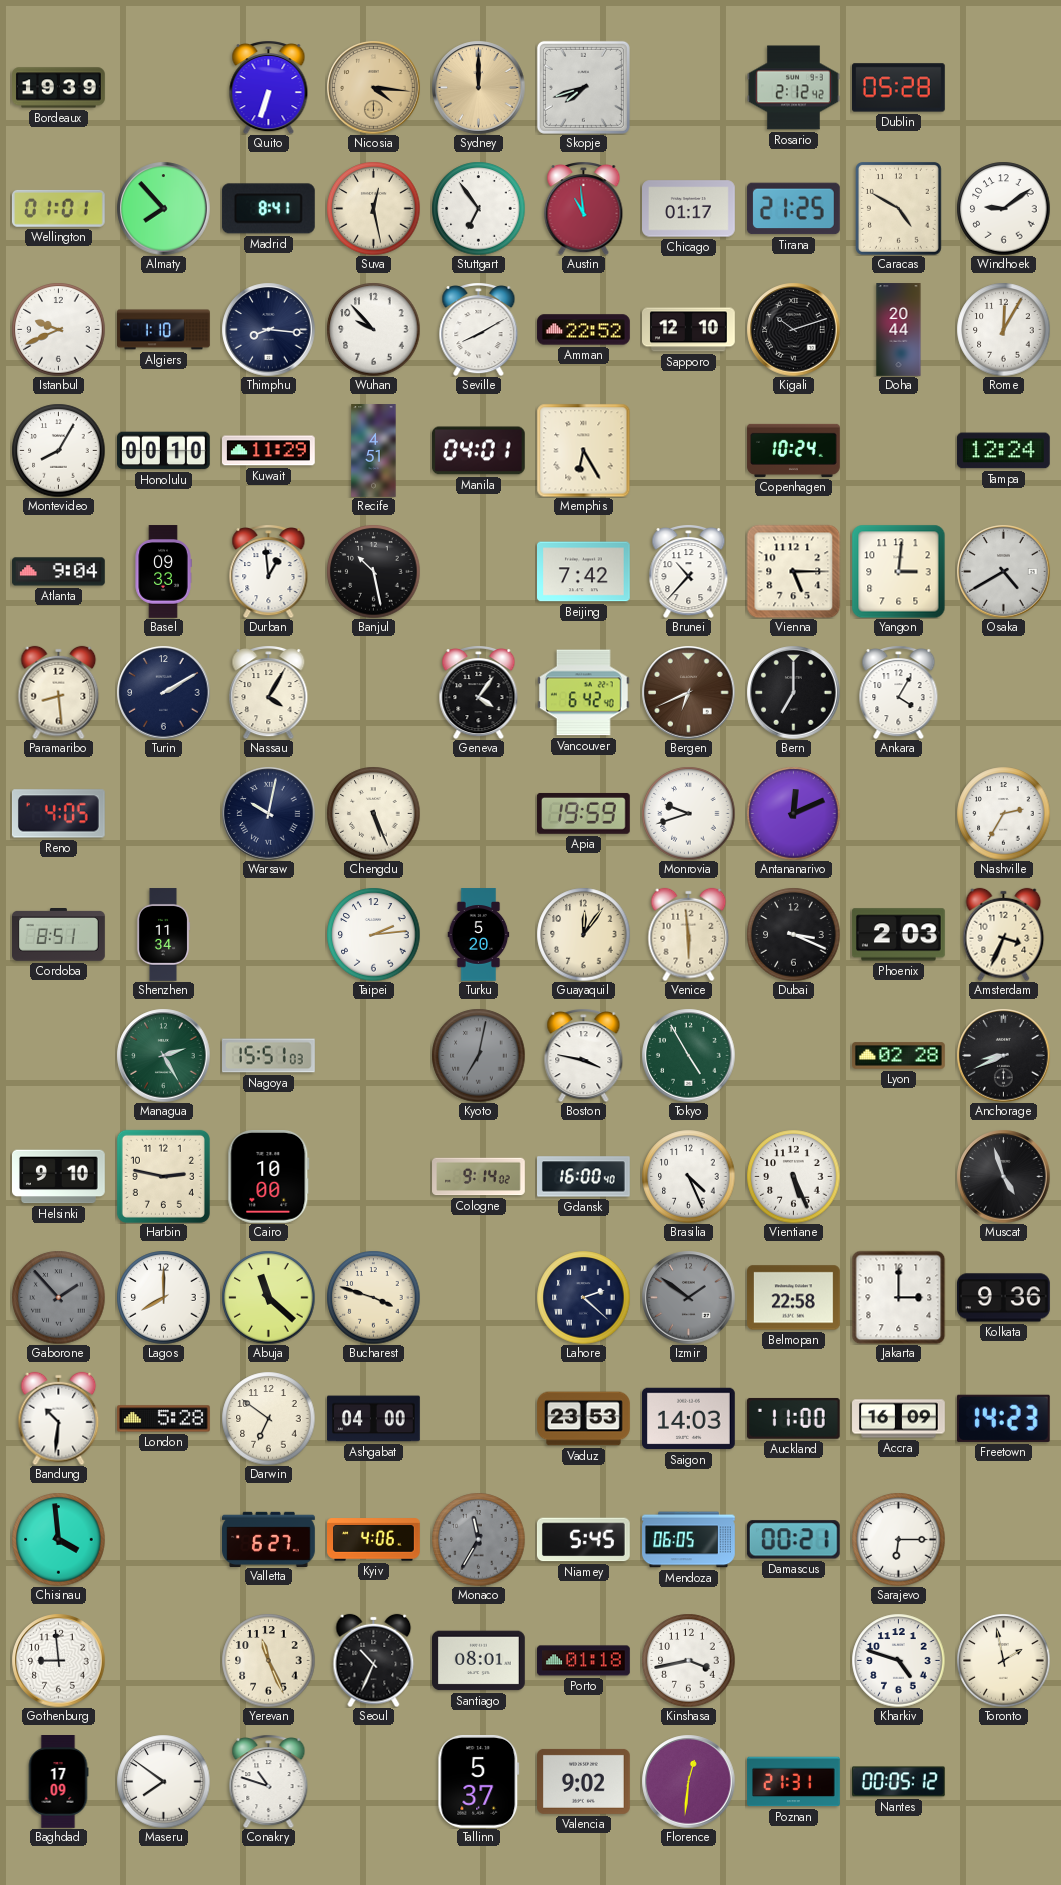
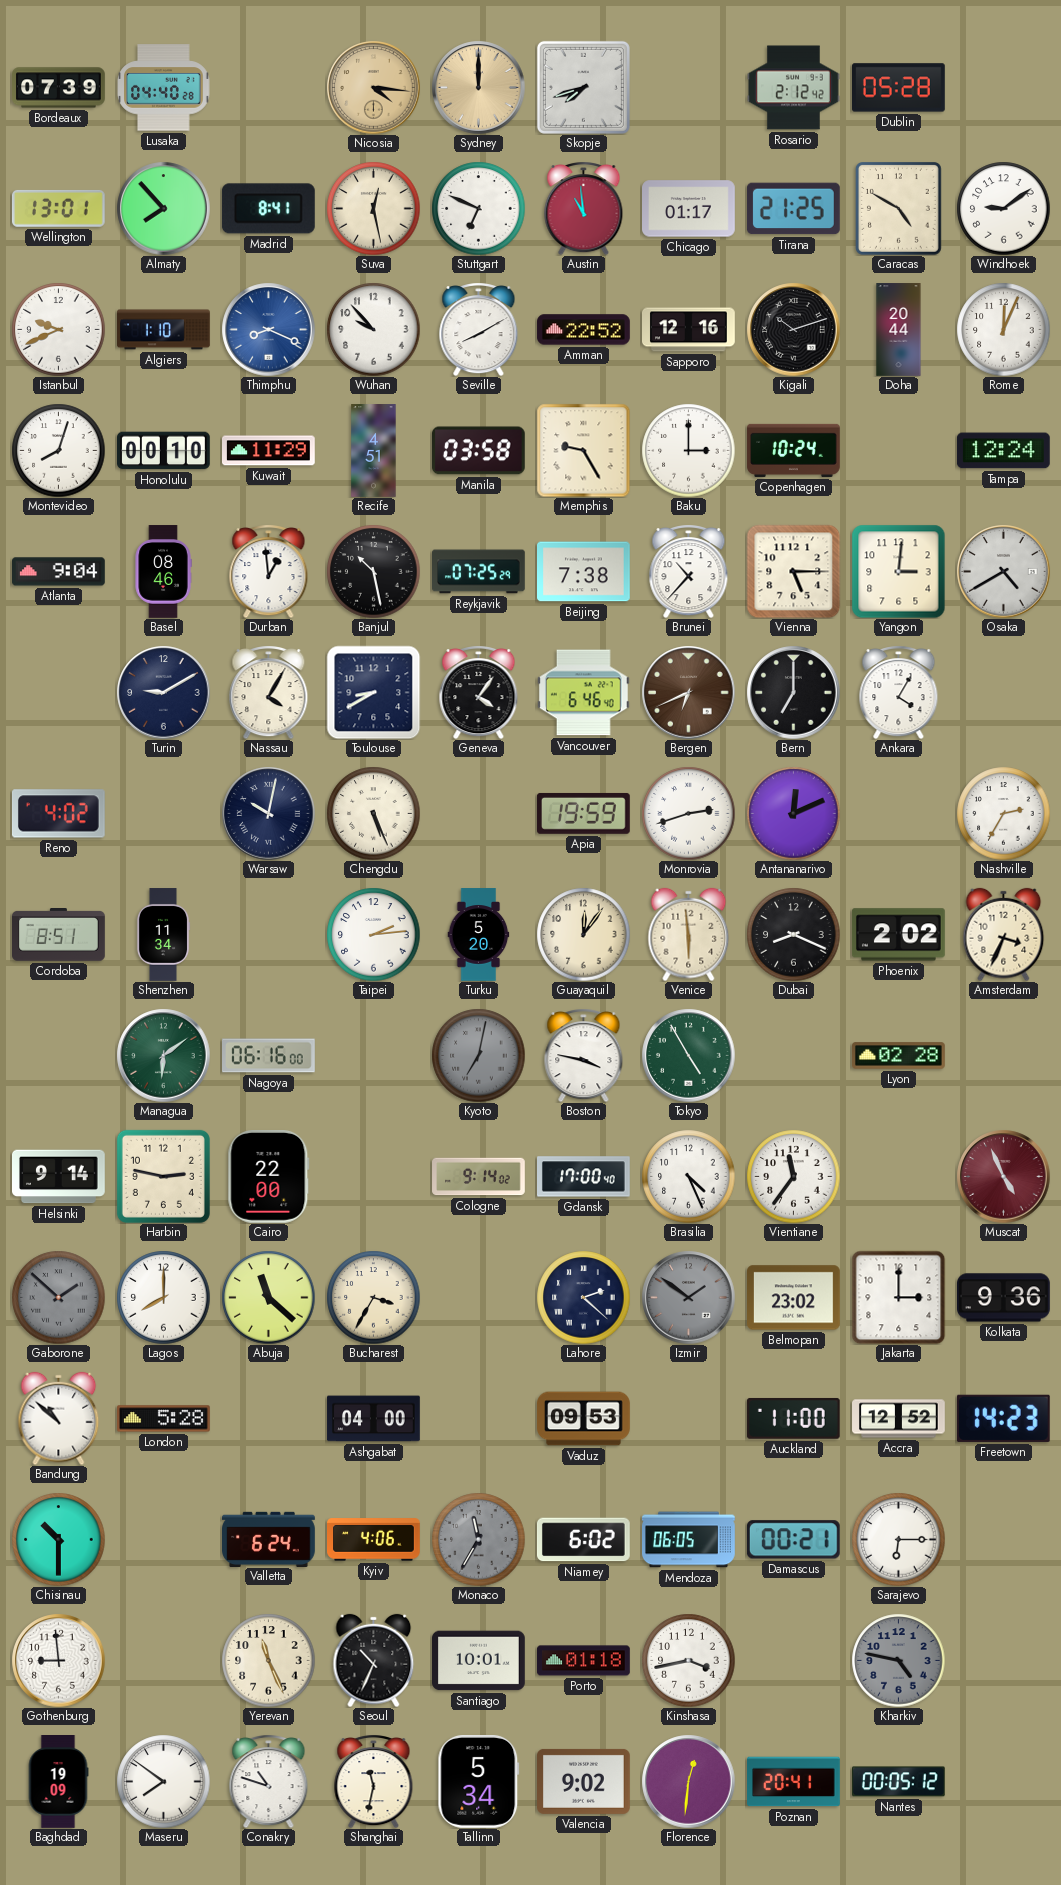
Bordeaux: 19:39 -> 07:39
Lusaka: none -> 04:40
Quito: 6:33 -> none
Wellington: 01:01 -> 13:01
Stuttgart: 6:54 -> 6:49
Thimphu: 8:16 -> 8:19
Thimphu dial: navy -> blue
Sapporo: 12:10 -> 12:16
Rome: 12:05 -> 12:04
Montevideo: 8:05 -> 8:03
Manila: 04:01 -> 03:58
Memphis: 6:25 -> 9:25
Baku: none -> 3:00
Basel: 09:33 -> 08:46
Reykjavik: none -> 07:25
Beijing: 7:42 -> 7:38
Paramaribo: 8:29 -> none
Turin: 2:10 -> 9:10
Toulouse: none -> 8:40
Vancouver: 6:42 -> 6:46
Reno: 4:05 -> 4:02
Monrovia: 9:42 -> 2:42
Dubai: 3:19 -> 8:19
Phoenix: 2:03 -> 2:02
Managua: 2:25 -> 6:09
Nagoya: 15:51 -> 06:16
Anchorage: 8:41 -> none
Helsinki: 9:10 -> 9:14
Cairo: 10:00 -> 22:00
Gdansk: 16:00 -> 17:00
Vientiane: 5:26 -> 11:36
Muscat: 4:57 -> 4:56
Muscat dial: black -> burgundy
Gaborone: 1:53 -> 1:52
Bucharest: 3:48 -> 3:35
Belmopan: 22:58 -> 23:02
Bandung: 10:31 -> 10:52
Darwin: 6:51 -> none
Vaduz: 23:53 -> 09:53
Saigon: 14:03 -> none
Accra: 16:09 -> 12:52
Chisinau: 3:59 -> 10:30
Valletta: 6:27 -> 6:24
Niamey: 5:45 -> 6:02
Santiago: 08:01 -> 10:01
Kharkiv: 4:48 -> 4:47
Kharkiv dial: white -> grey
Toronto: 1:58 -> none
Baghdad: 17:09 -> 19:09
Shanghai: none -> 11:32
Tallinn: 5:37 -> 5:34
Poznan: 21:31 -> 20:41
